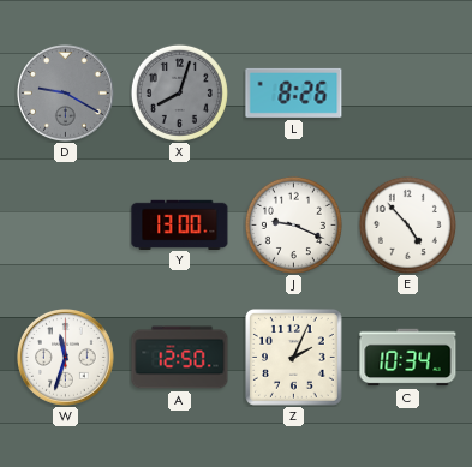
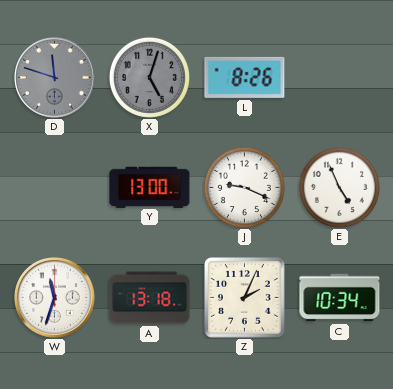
D: 9:20 -> 11:48
X: 8:03 -> 5:03
E: 4:53 -> 4:56
A: 12:50 -> 13:18
